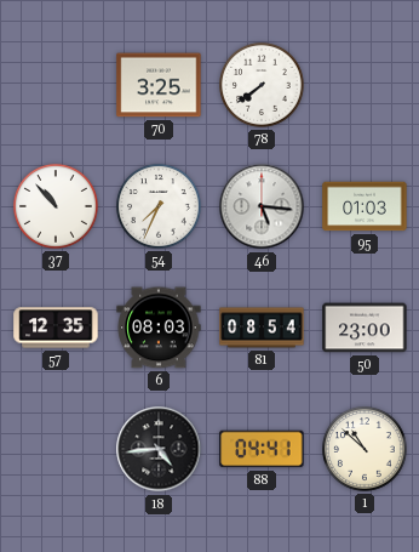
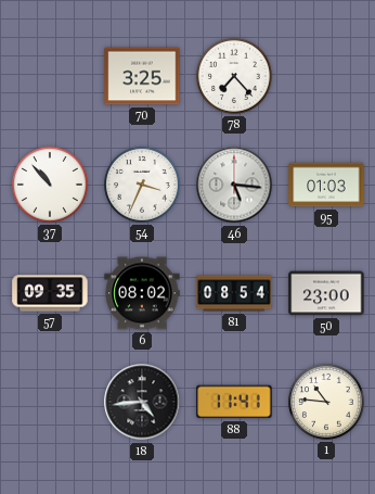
78: 7:39 -> 7:23
54: 7:34 -> 3:34
57: 12:35 -> 09:35
6: 08:03 -> 08:02
88: 04:41 -> 11:41
1: 10:52 -> 10:46
